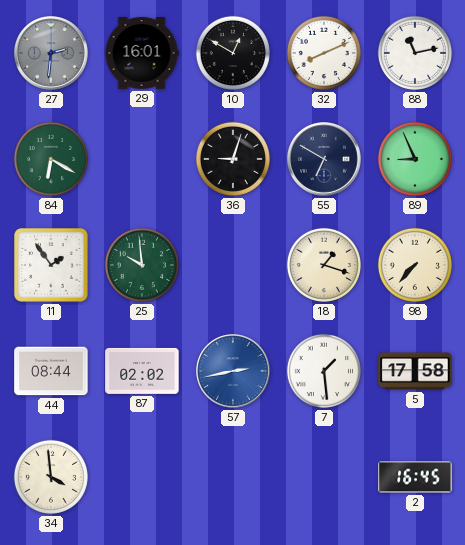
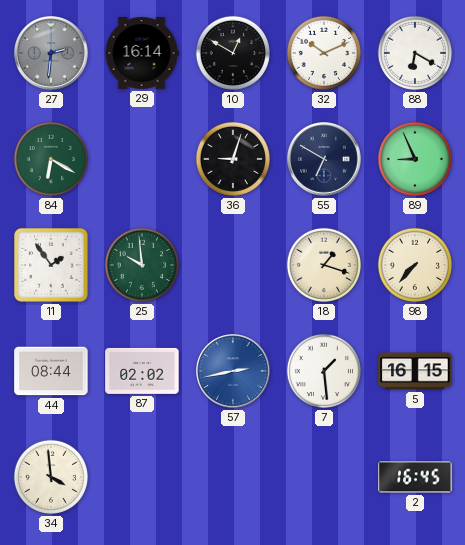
29: 16:01 -> 16:14
32: 8:11 -> 10:11
88: 11:13 -> 6:20
5: 17:58 -> 16:15
